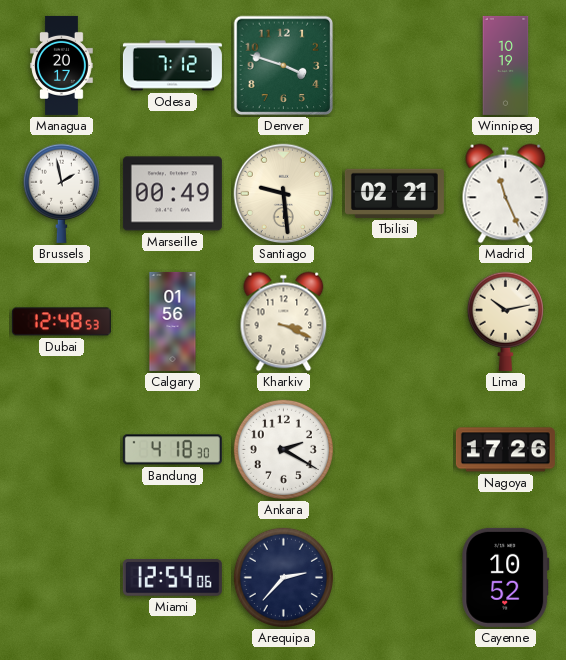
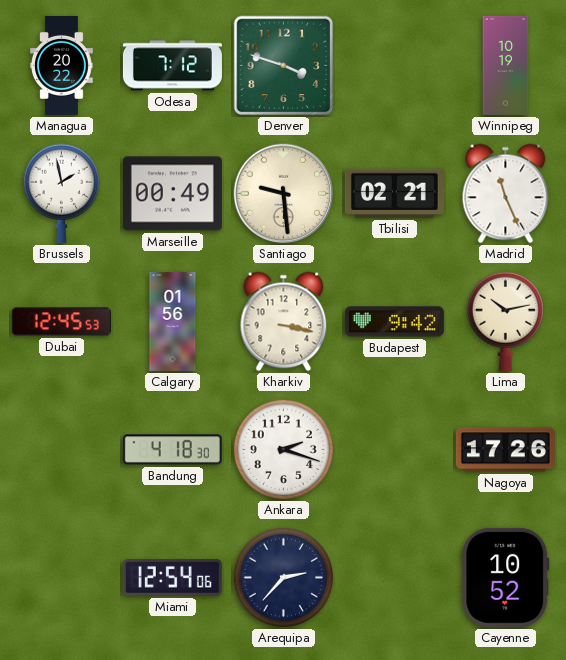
Managua: 20:17 -> 20:22
Dubai: 12:48 -> 12:45
Kharkiv: 3:19 -> 3:17
Budapest: none -> 9:42
Ankara: 2:20 -> 2:18
